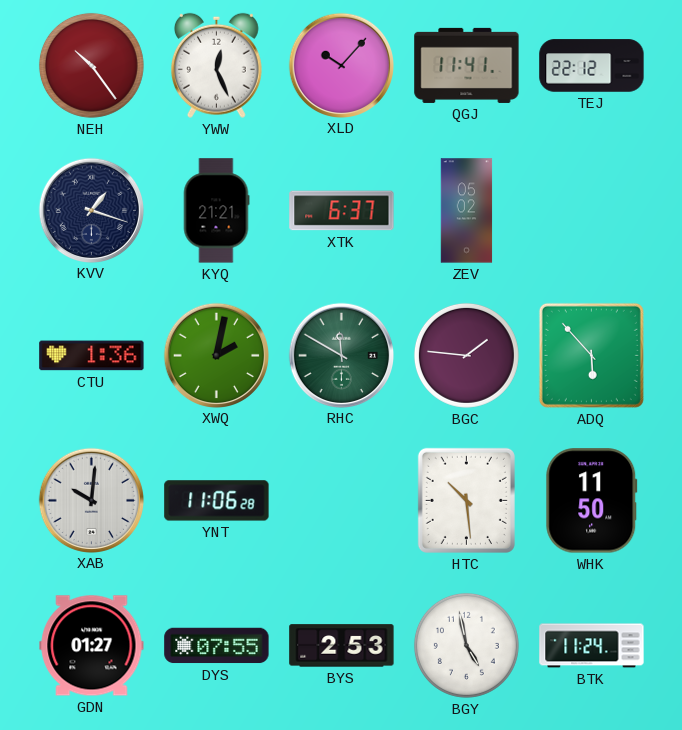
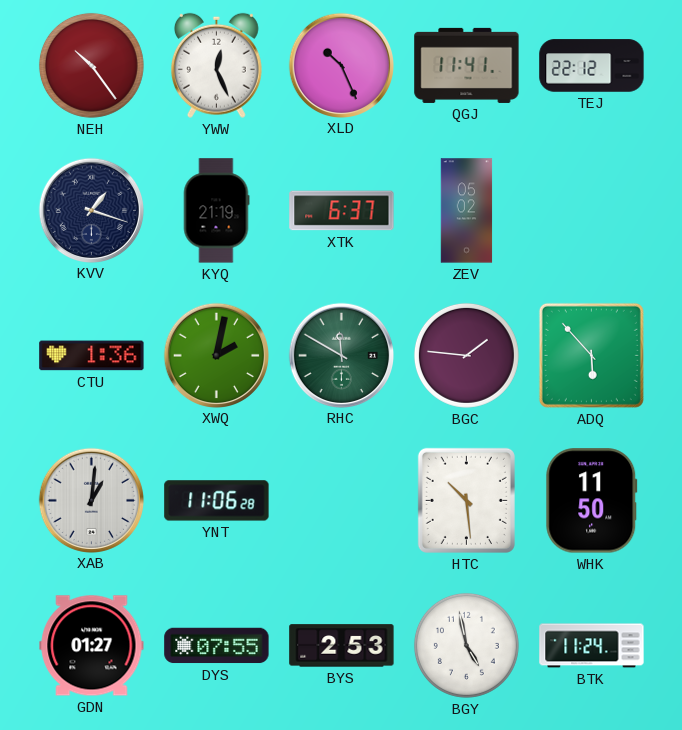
XLD: 10:07 -> 10:26
KYQ: 21:21 -> 21:19
XAB: 10:01 -> 1:01
